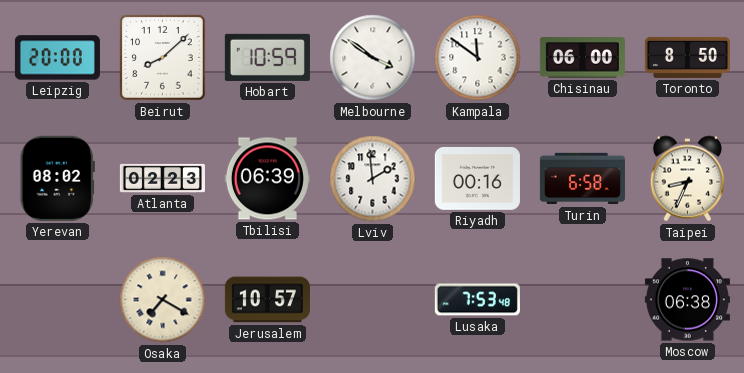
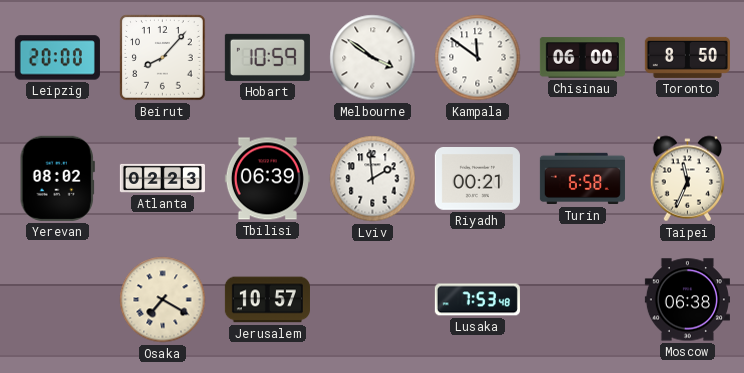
Beirut: 8:08 -> 8:07
Riyadh: 00:16 -> 00:21
Taipei: 8:34 -> 11:34
